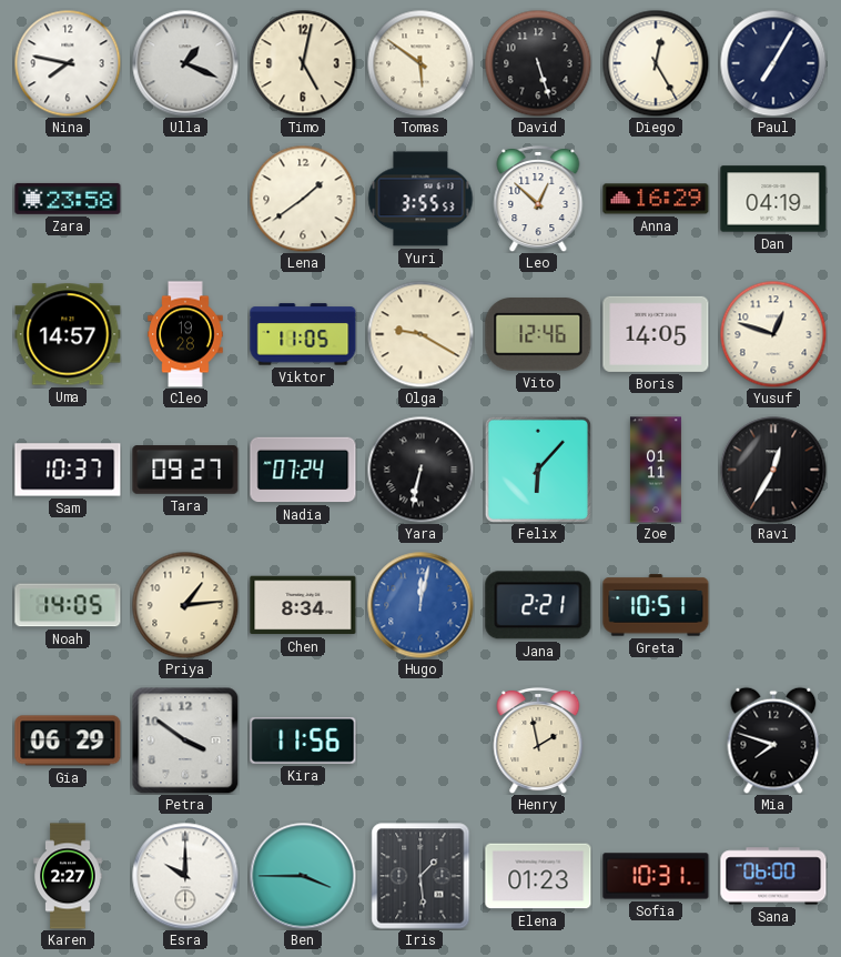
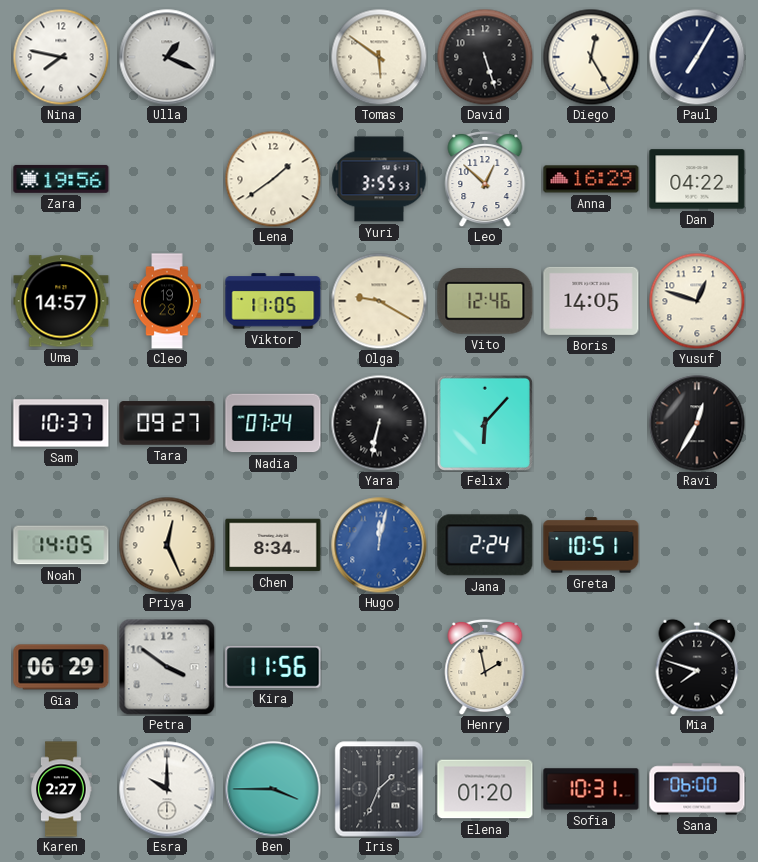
Timo: 5:02 -> none
Zara: 23:58 -> 19:56
Dan: 04:19 -> 04:22
Zoe: 01:11 -> none
Priya: 1:14 -> 12:26
Jana: 2:21 -> 2:24
Iris: 1:29 -> 1:34
Elena: 01:23 -> 01:20
